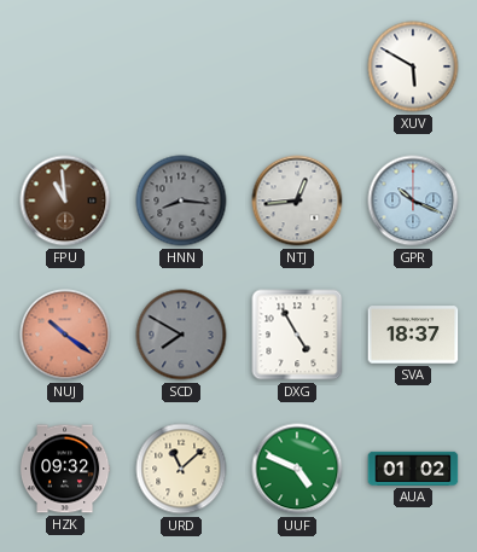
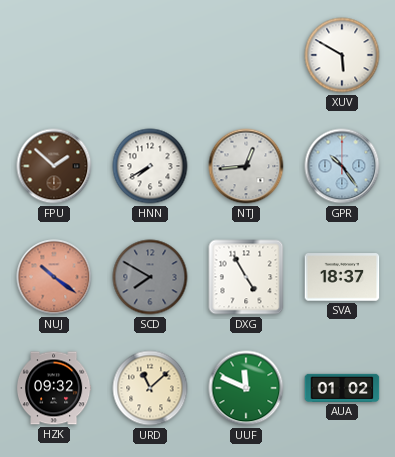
FPU: 10:59 -> 1:52
HNN: 8:16 -> 7:40
HNN dial: grey -> white
GPR: 10:19 -> 10:24
UUF: 4:49 -> 11:49
